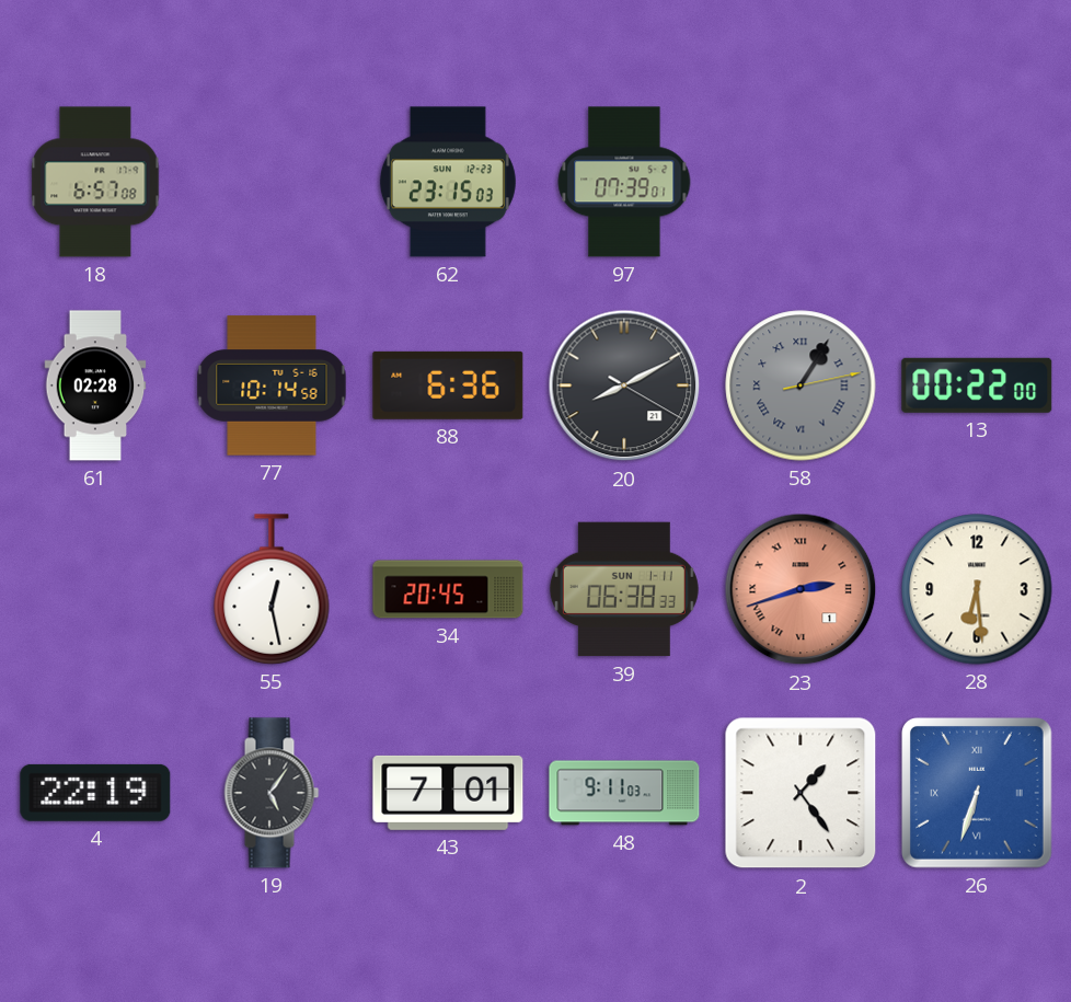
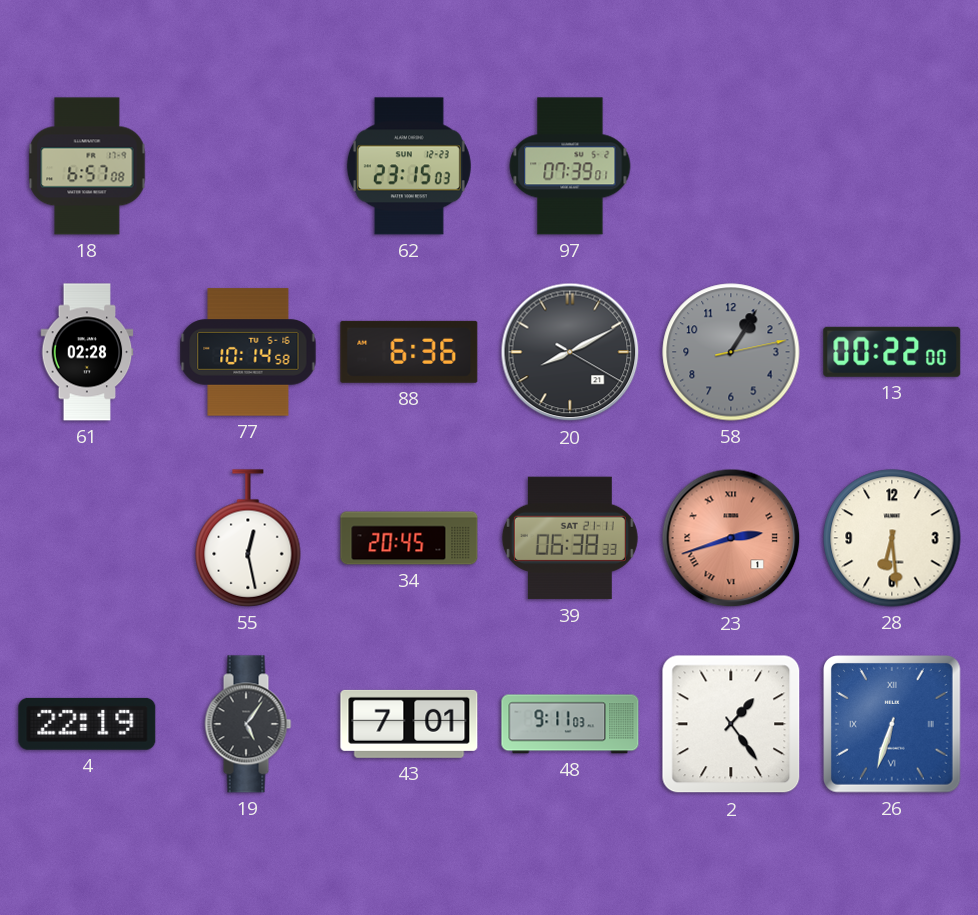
58 numerals: Roman -> Arabic
39 date: SUN 1-11 -> SAT 21-11
